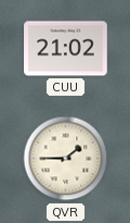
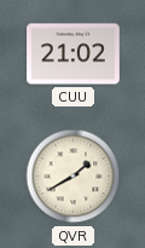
QVR: 1:45 -> 1:40
